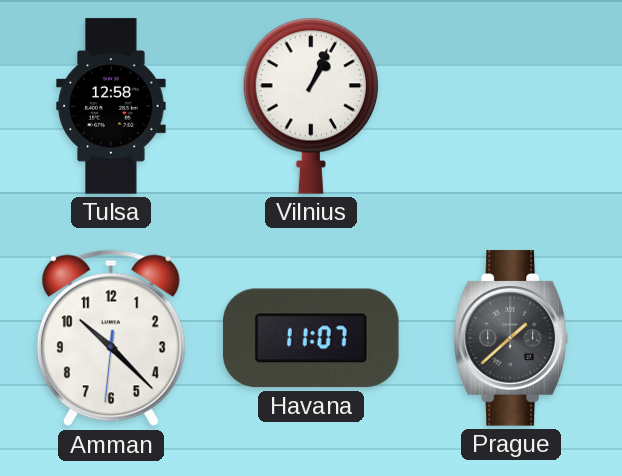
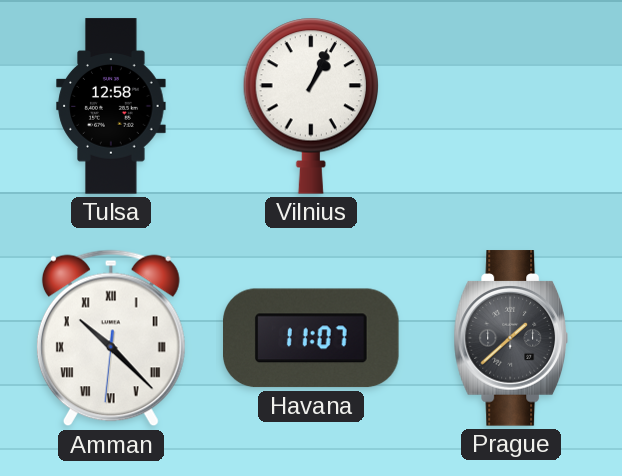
Amman numerals: Arabic -> Roman
